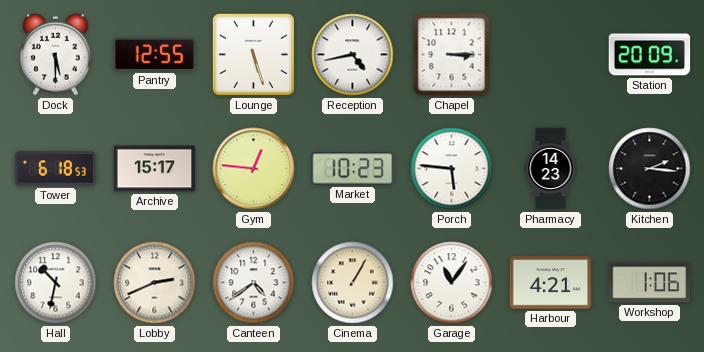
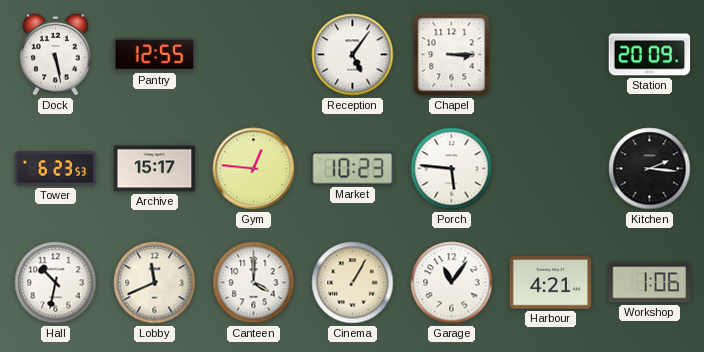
Dock: 5:30 -> 5:28
Lounge: 5:27 -> none
Reception: 4:43 -> 5:06
Tower: 6:18 -> 6:23
Pharmacy: 14:23 -> none
Lobby: 2:41 -> 11:41
Canteen: 4:39 -> 4:00
